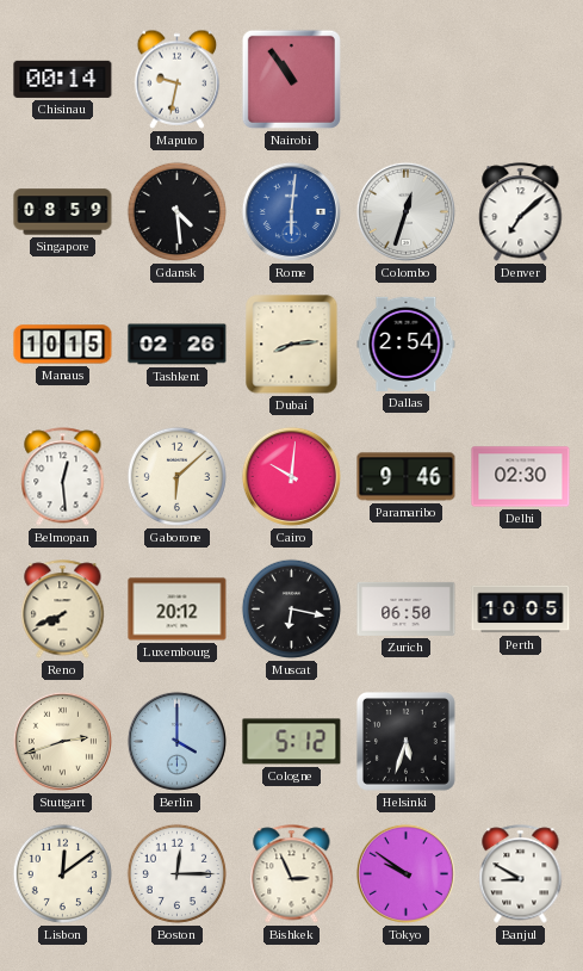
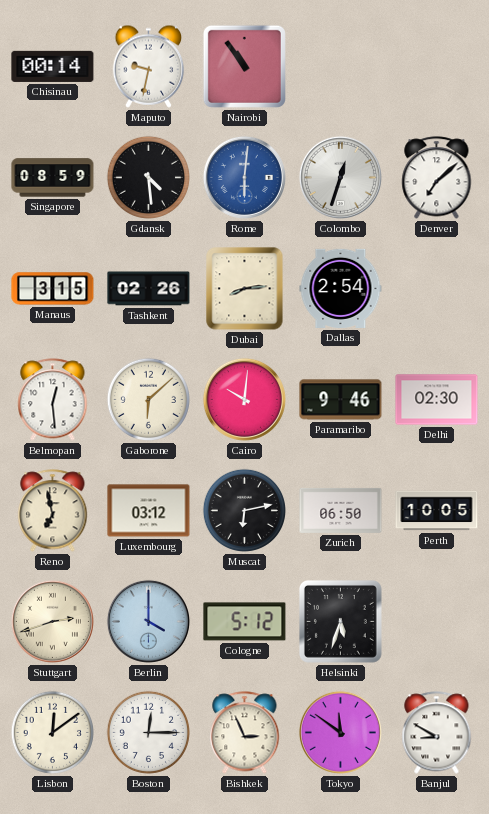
Manaus: 10:15 -> 3:15
Reno: 7:41 -> 6:58
Luxembourg: 20:12 -> 03:12
Muscat: 6:17 -> 6:13
Tokyo: 9:51 -> 11:51
